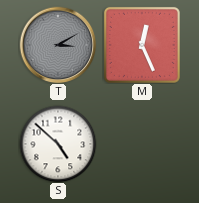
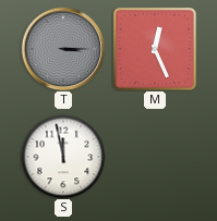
T: 3:10 -> 3:15
S: 4:52 -> 11:58
